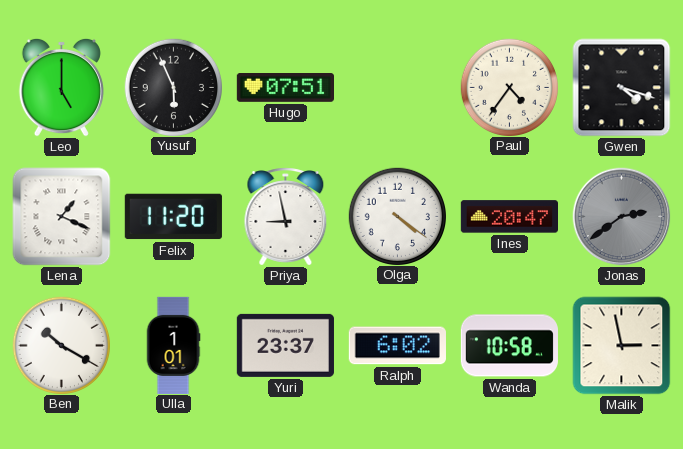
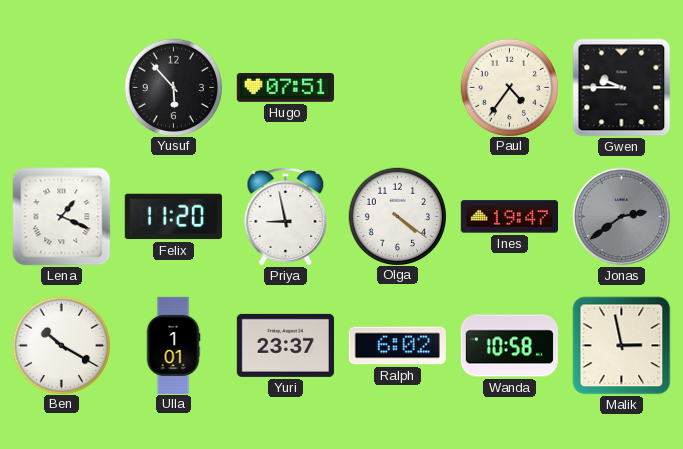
Leo: 5:00 -> none
Yusuf: 5:56 -> 5:53
Gwen: 4:18 -> 9:45
Ines: 20:47 -> 19:47
